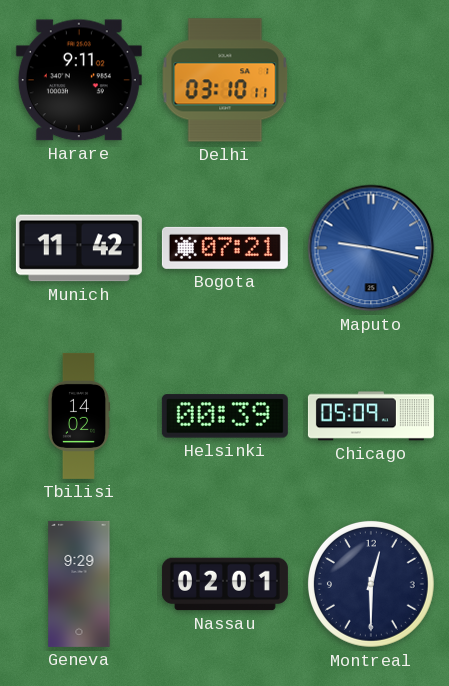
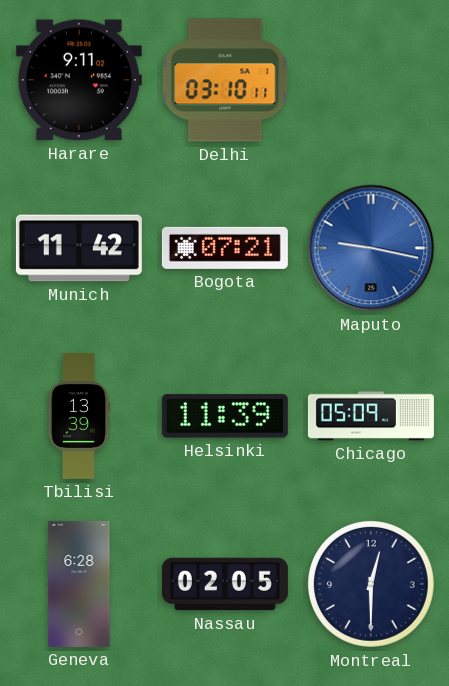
Tbilisi: 14:02 -> 13:39
Helsinki: 00:39 -> 11:39
Geneva: 9:29 -> 6:28
Nassau: 02:01 -> 02:05
